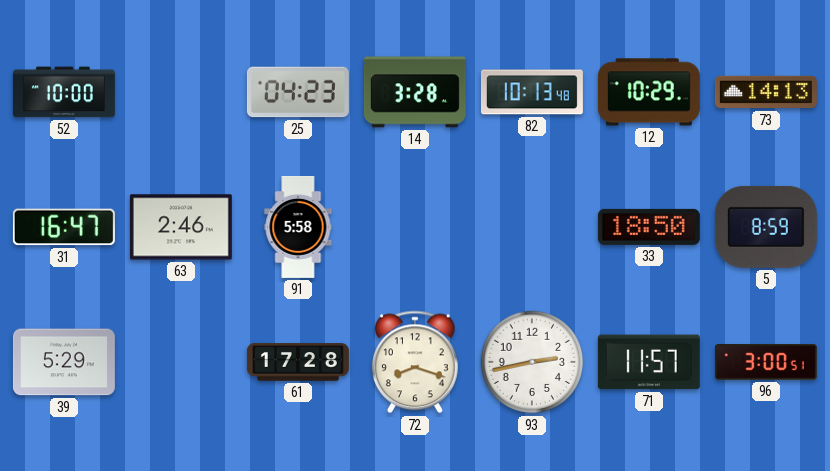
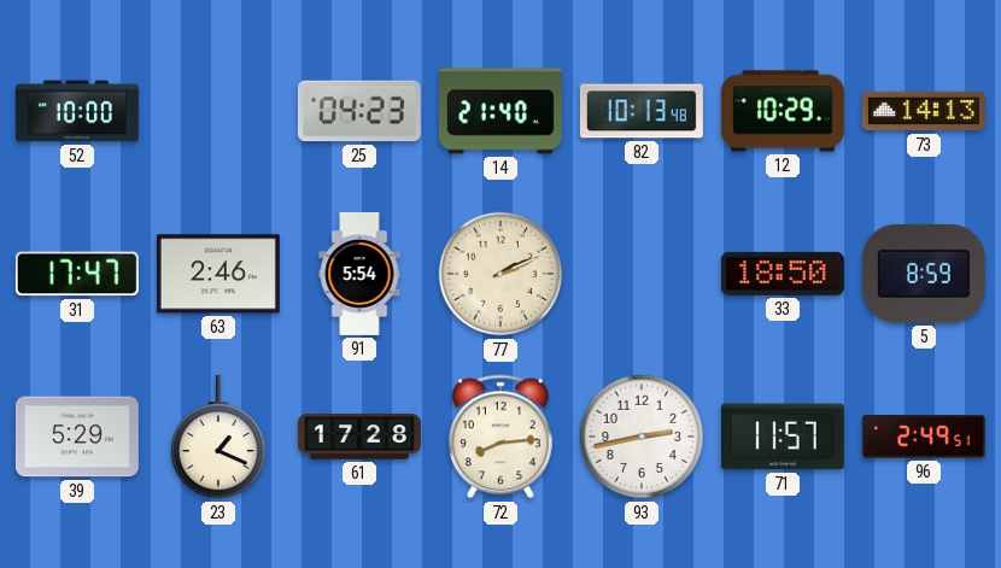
14: 3:28 -> 21:40
31: 16:47 -> 17:47
91: 5:58 -> 5:54
77: none -> 2:11
23: none -> 1:19
72: 8:18 -> 8:14
96: 3:00 -> 2:49
